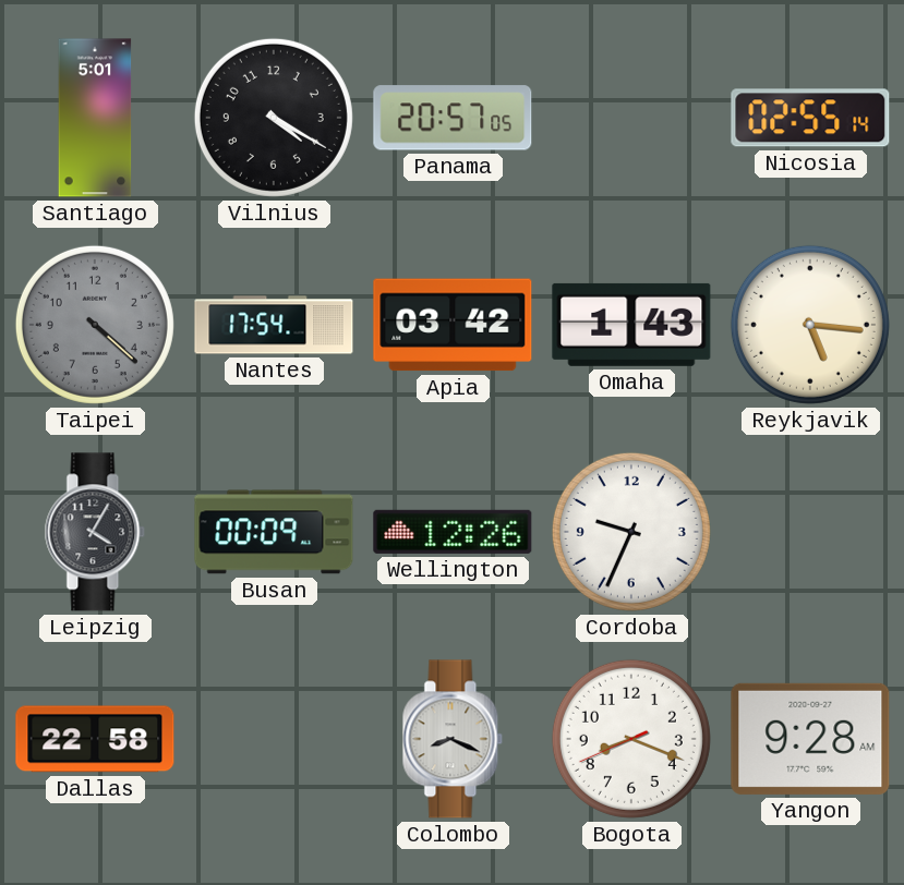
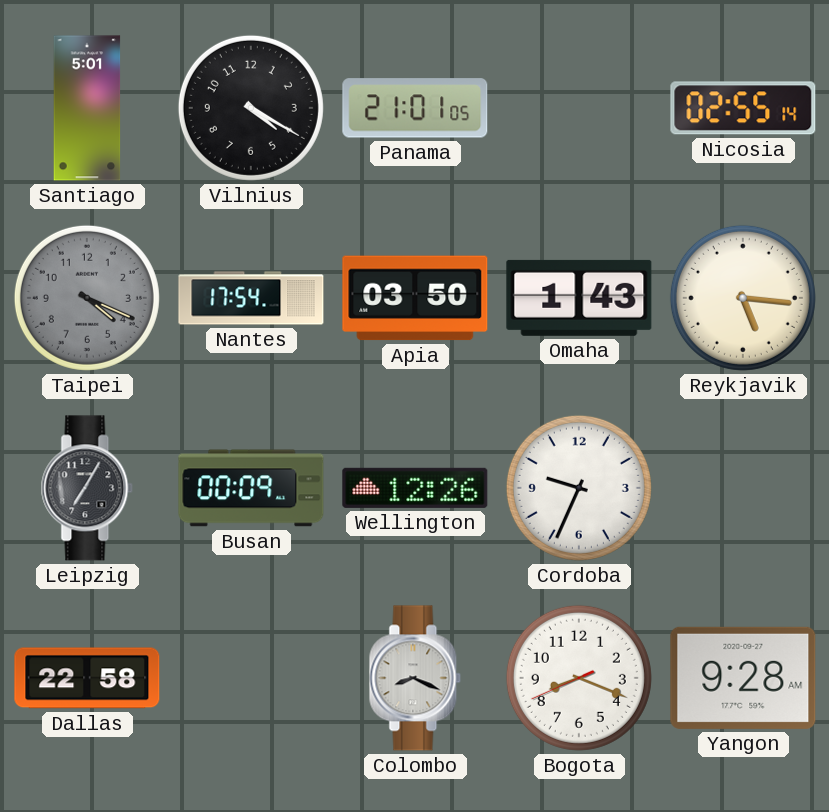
Panama: 20:57 -> 21:01
Taipei: 4:22 -> 4:19
Apia: 03:42 -> 03:50
Leipzig: 4:05 -> 7:05
